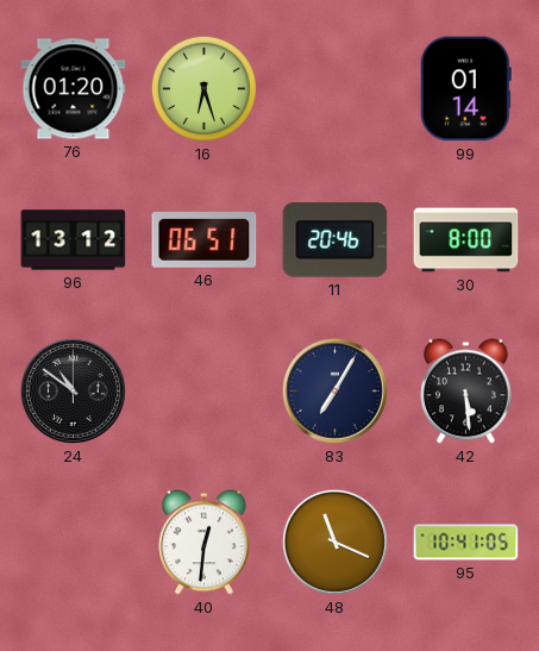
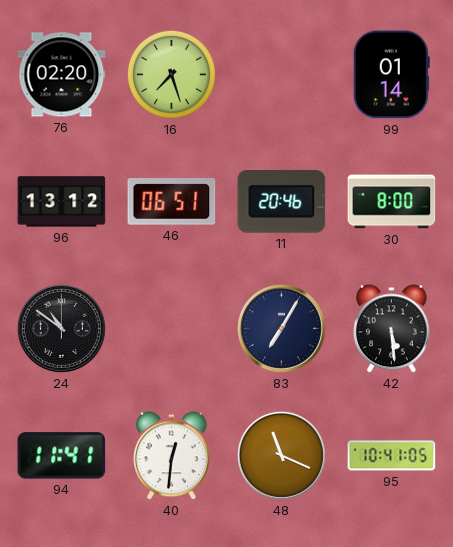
76: 01:20 -> 02:20
16: 6:27 -> 7:27
94: none -> 11:41
